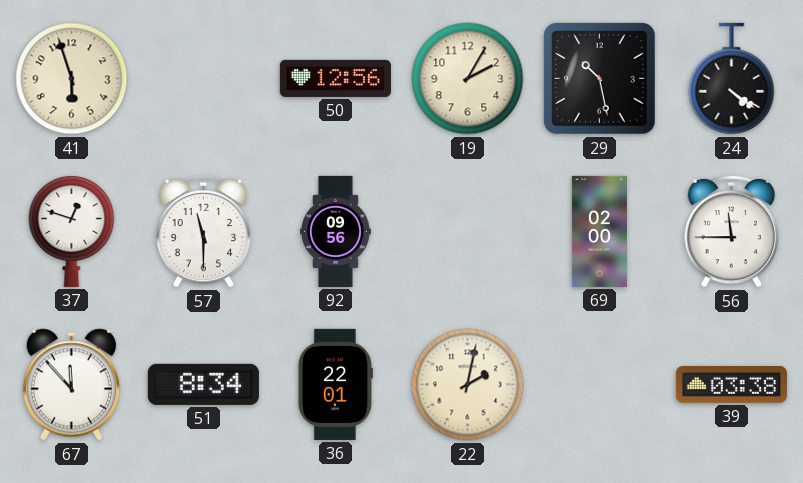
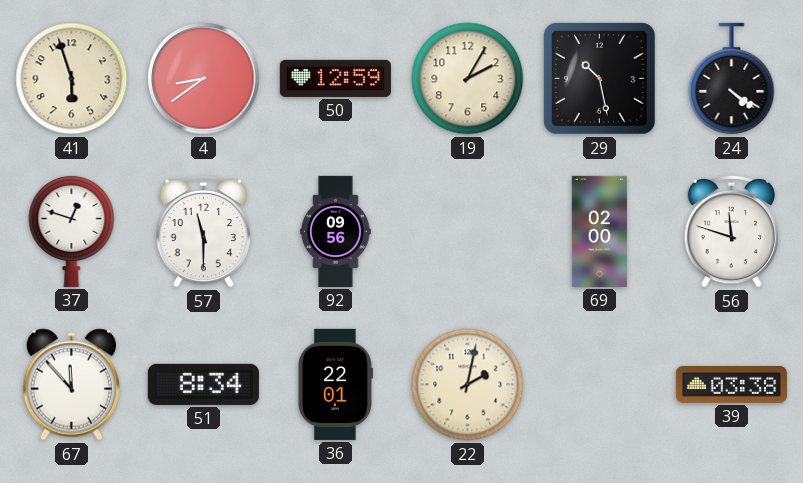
4: none -> 8:39
50: 12:56 -> 12:59
56: 11:45 -> 11:48
